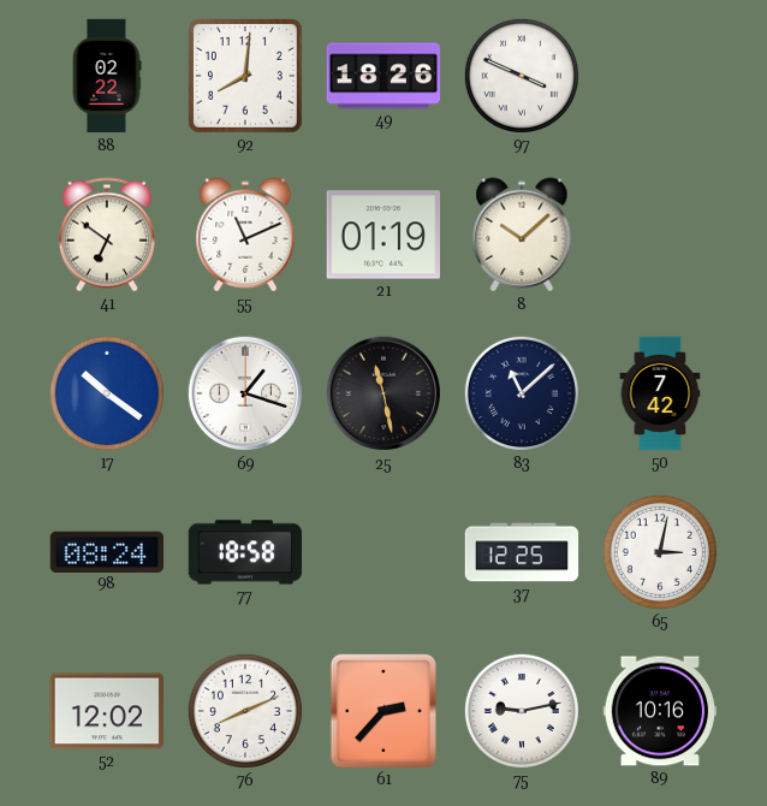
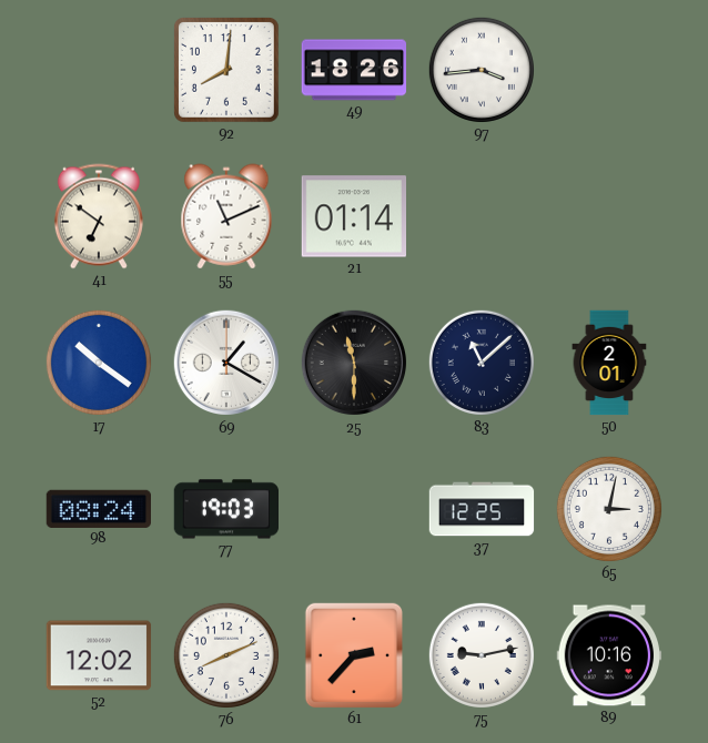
88: 02:22 -> none
97: 3:49 -> 3:44
21: 01:19 -> 01:14
8: 10:08 -> none
69: 1:18 -> 1:20
25: 11:28 -> 11:30
50: 7:42 -> 2:01
77: 18:58 -> 19:03
